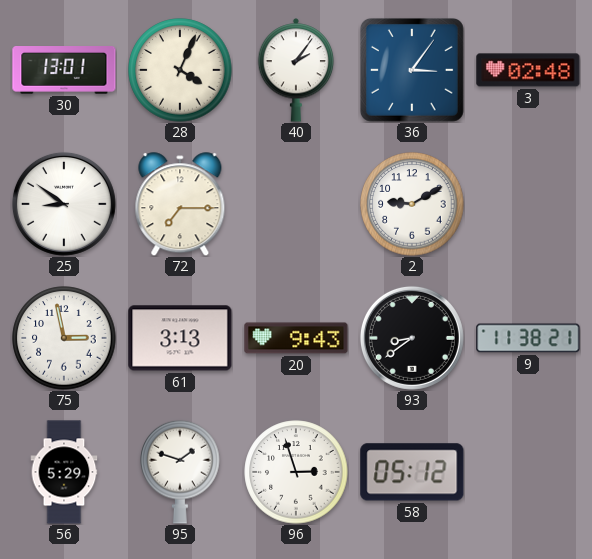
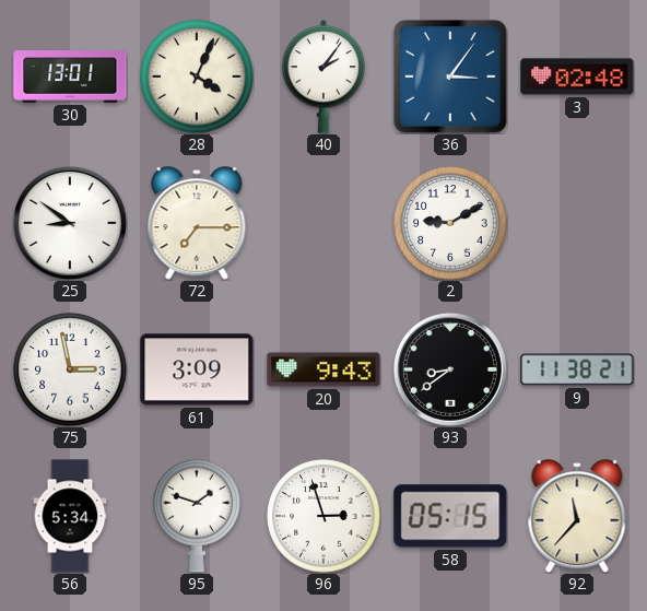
61: 3:13 -> 3:09
56: 5:29 -> 5:34
58: 05:12 -> 05:15
92: none -> 11:37
